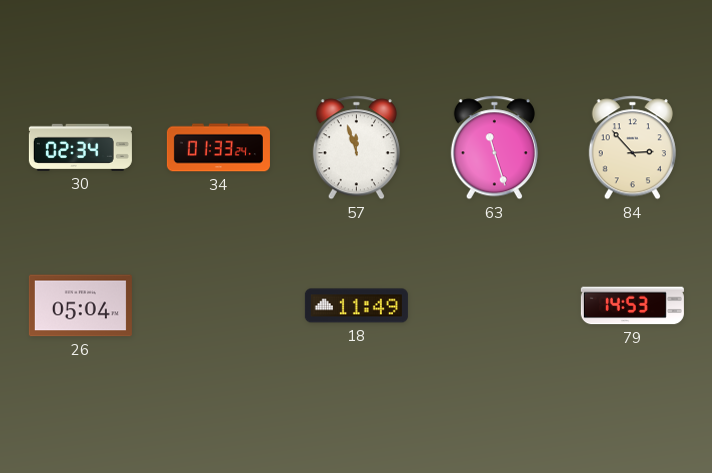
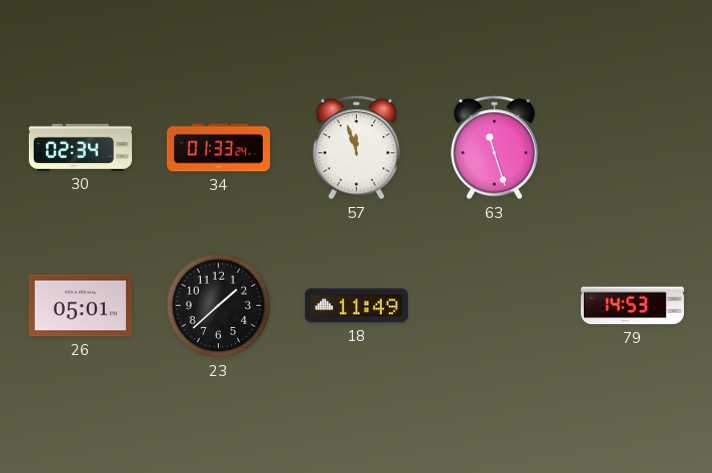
84: 2:53 -> none
26: 05:04 -> 05:01
23: none -> 1:38
